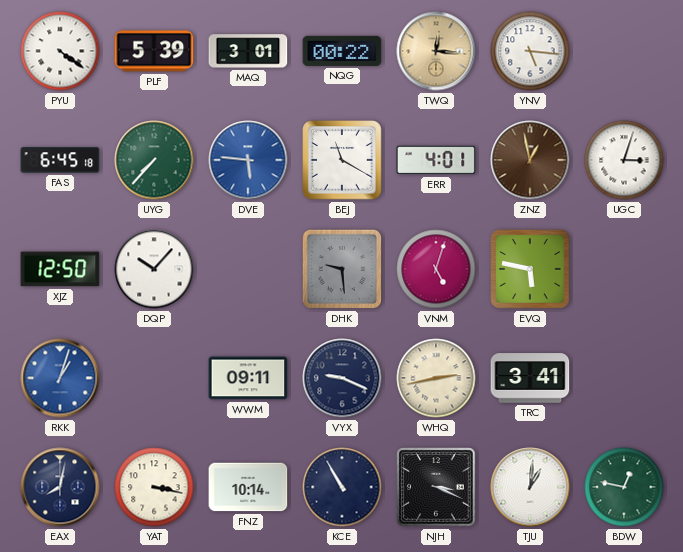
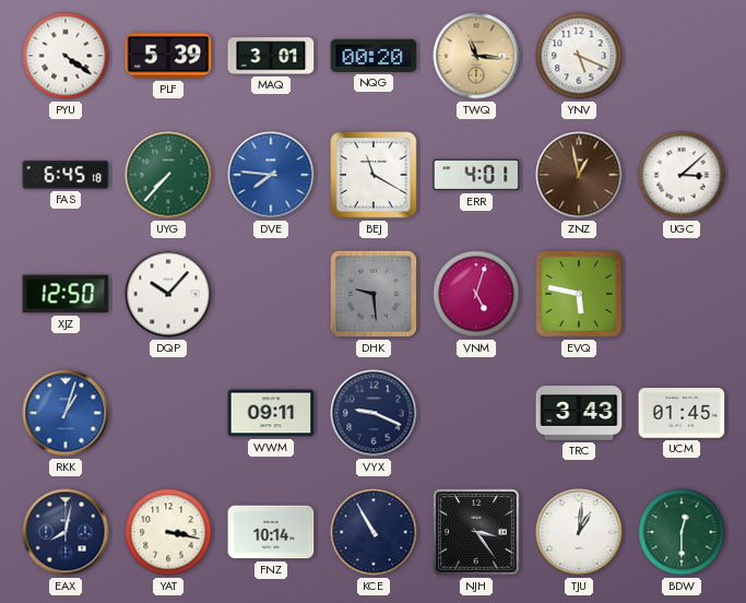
NQG: 00:22 -> 00:20
TWQ: 12:16 -> 11:16
YNV: 5:16 -> 5:19
DVE: 5:46 -> 7:46
UGC: 3:03 -> 3:08
WHQ: 2:43 -> none
TRC: 3:41 -> 3:43
UCM: none -> 01:45
NJH: 3:19 -> 3:24
BDW: 12:47 -> 12:30
